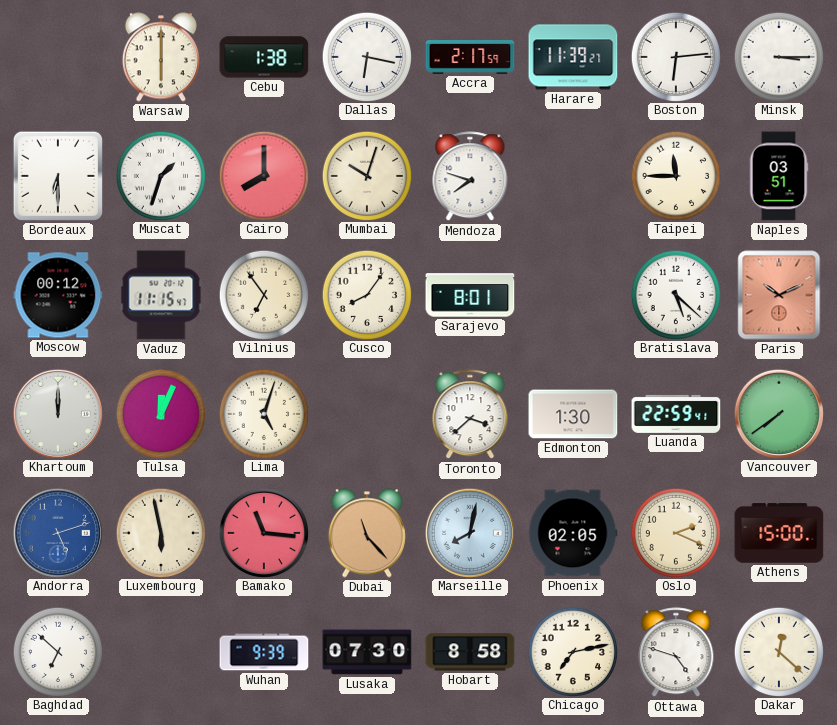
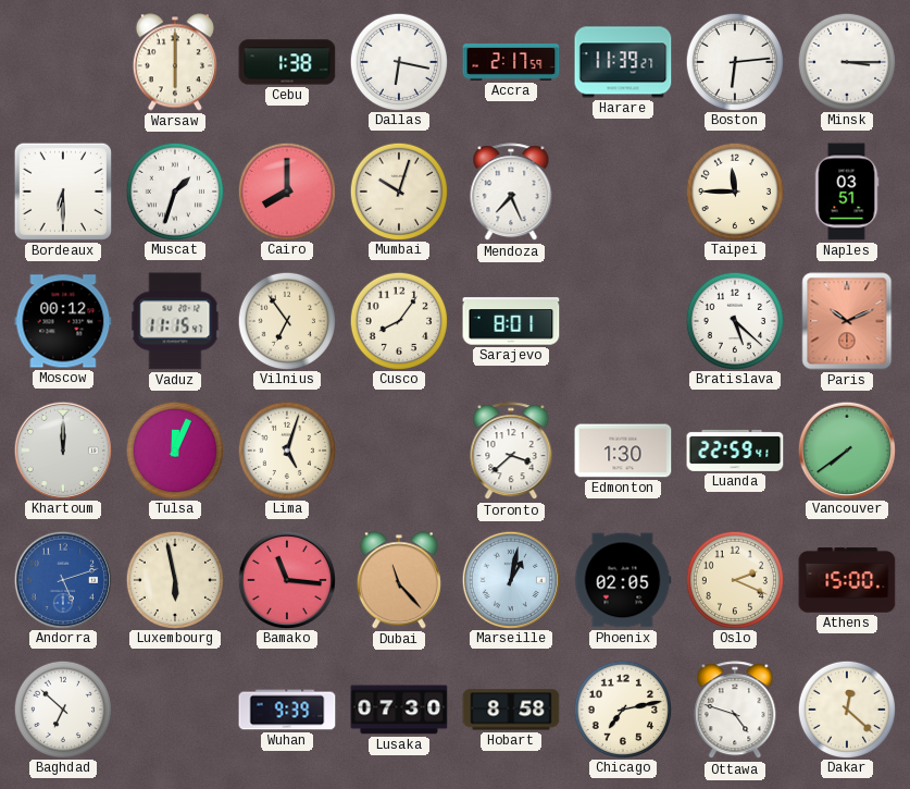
Mendoza: 7:48 -> 7:26
Marseille: 8:02 -> 1:02
